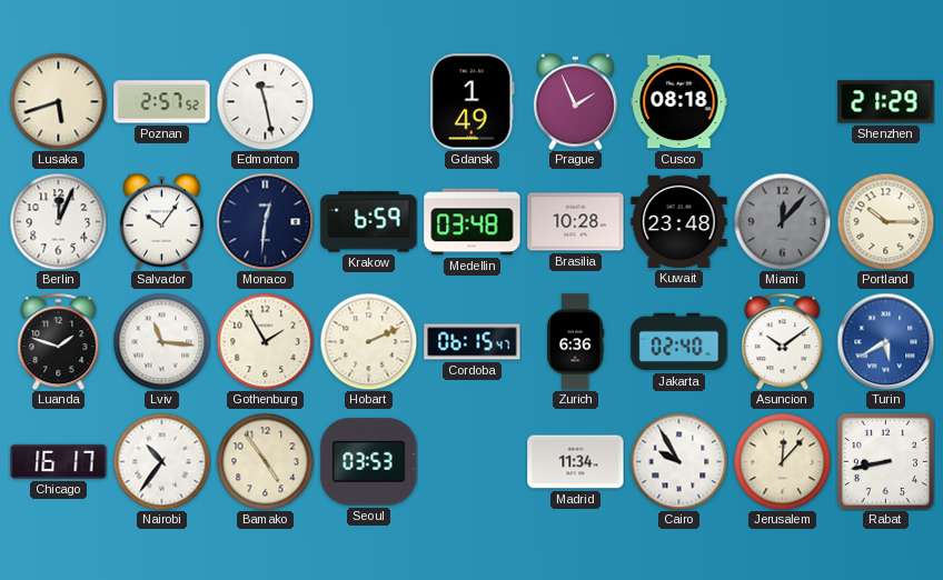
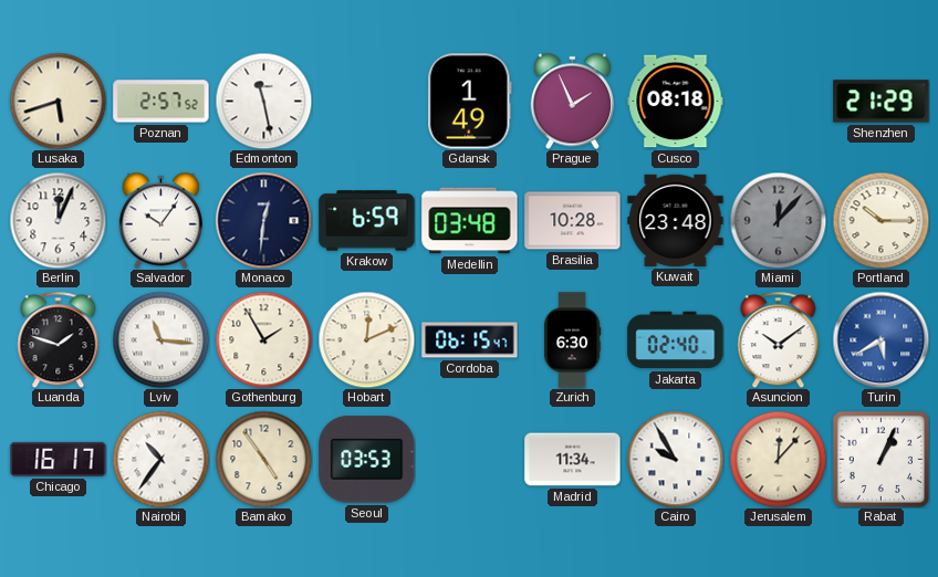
Hobart: 2:11 -> 12:11
Zurich: 6:36 -> 6:30
Rabat: 8:43 -> 1:04
